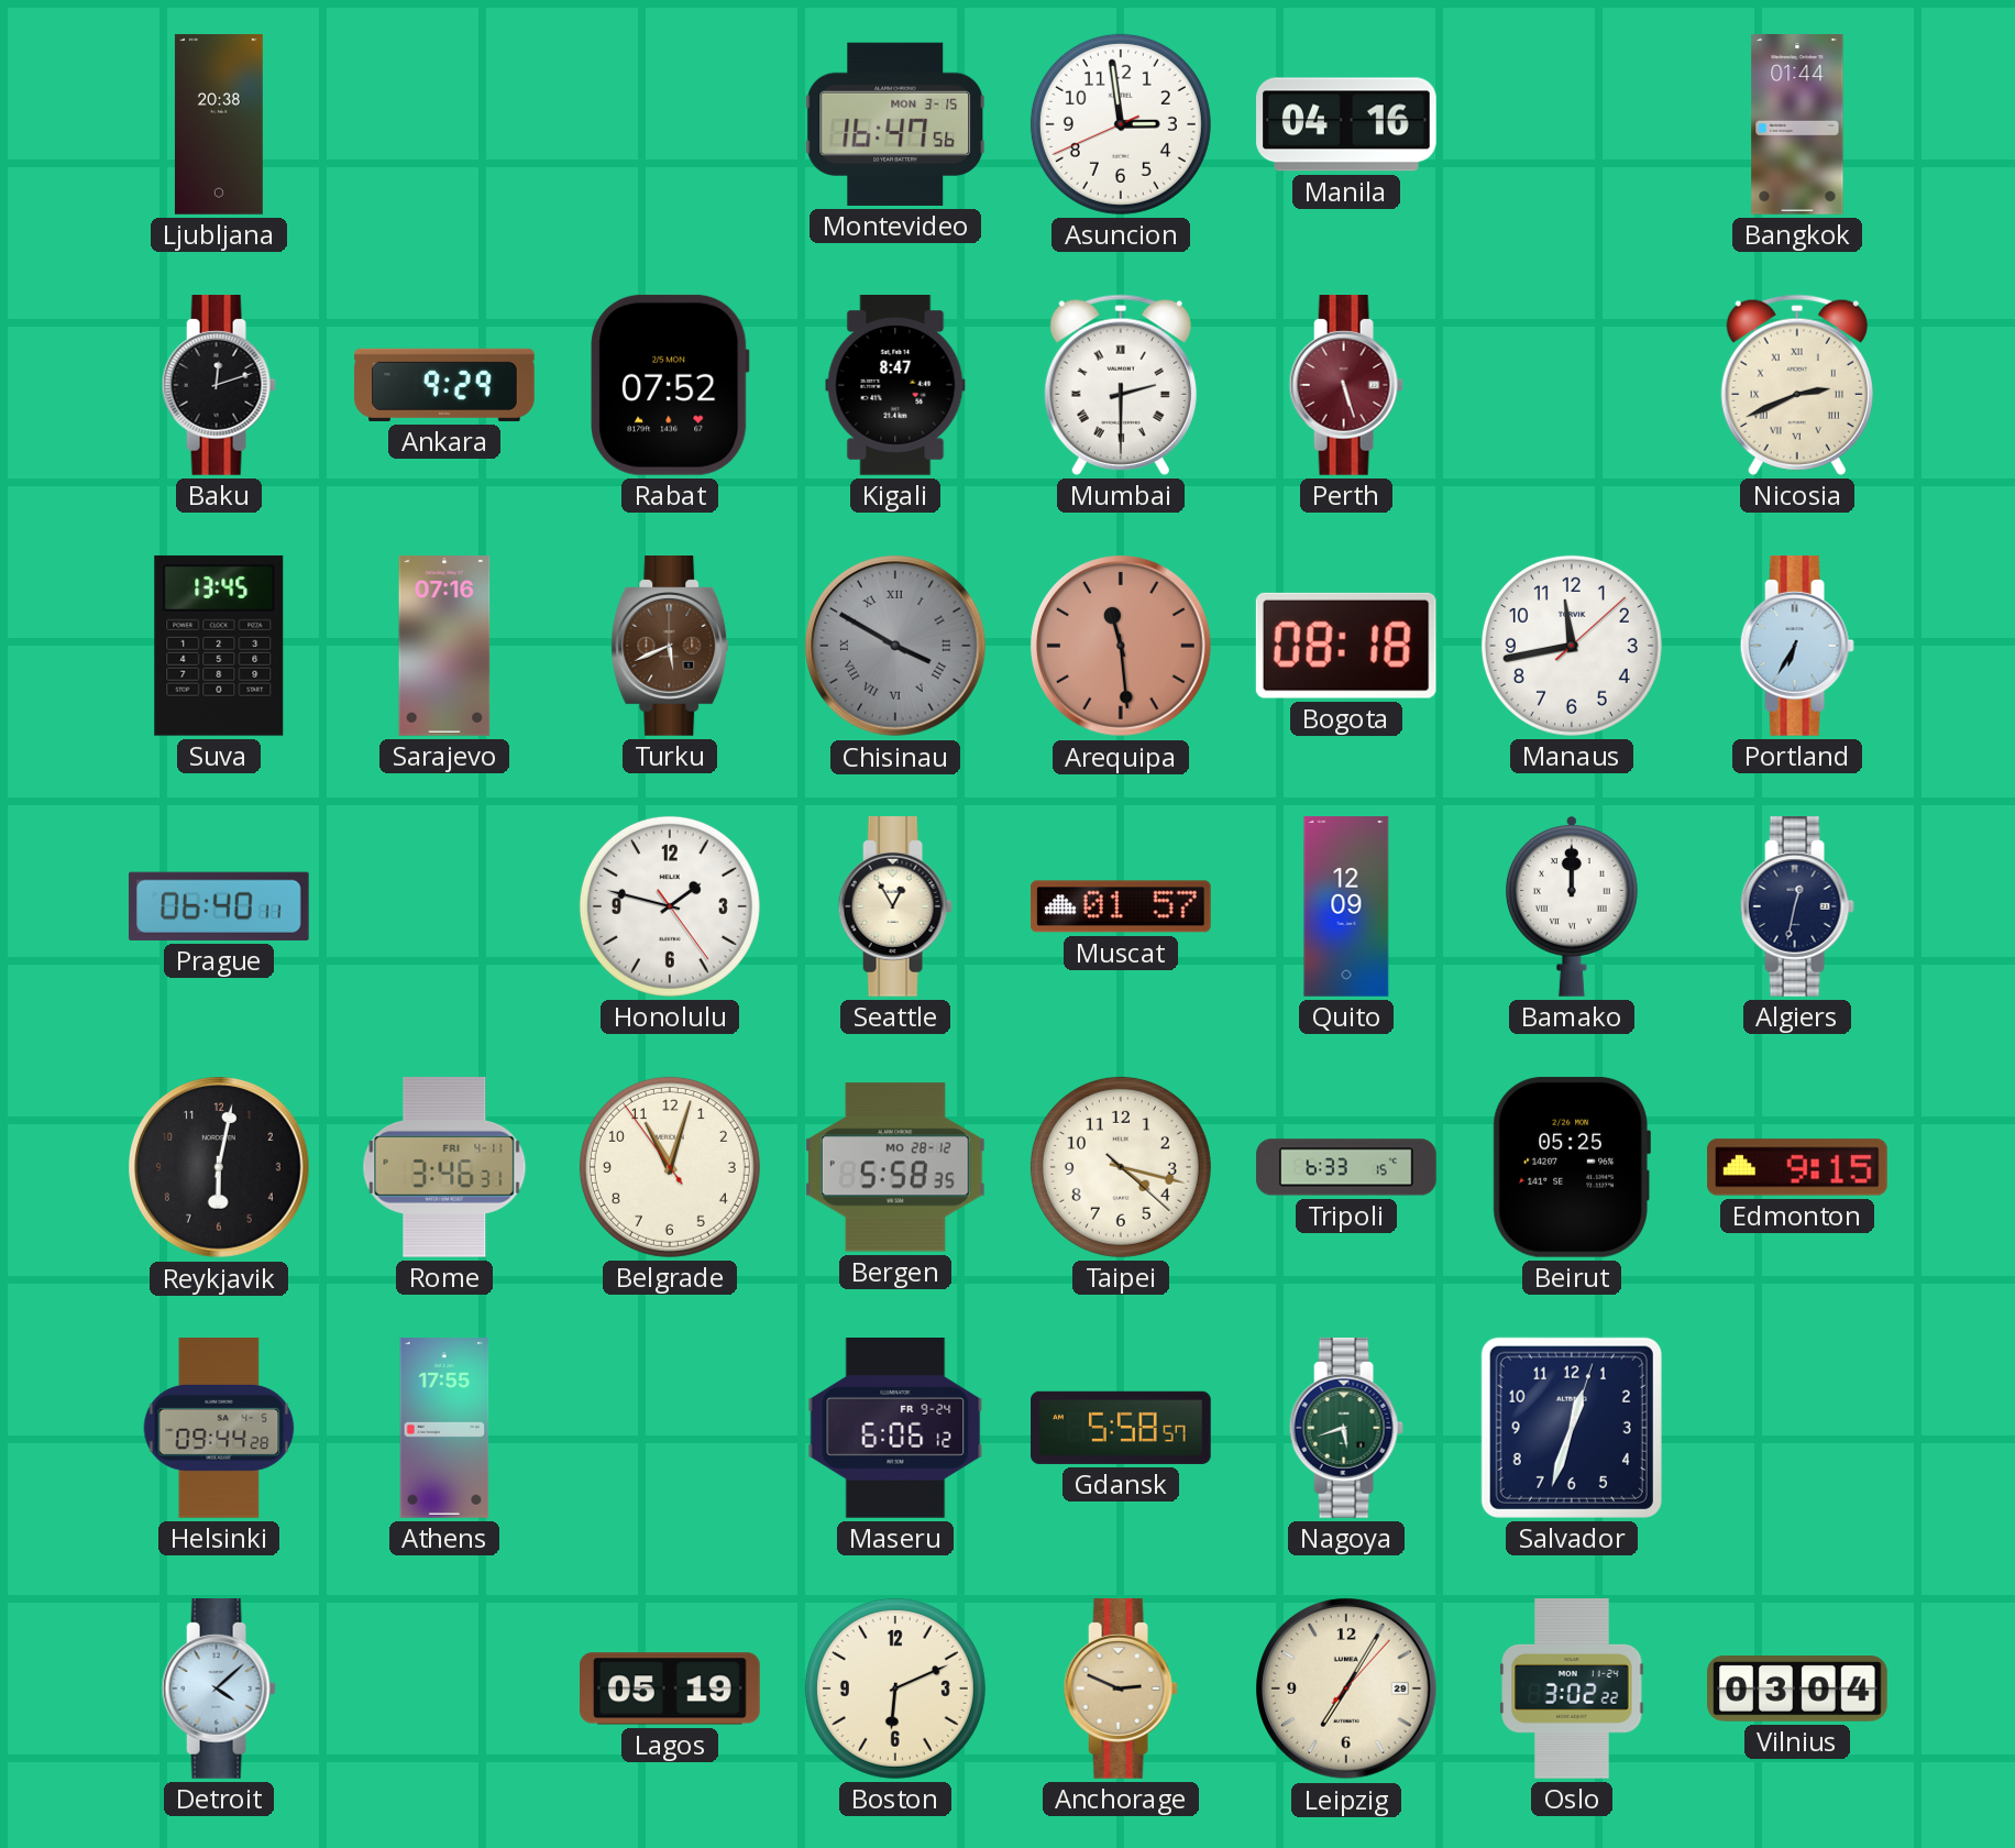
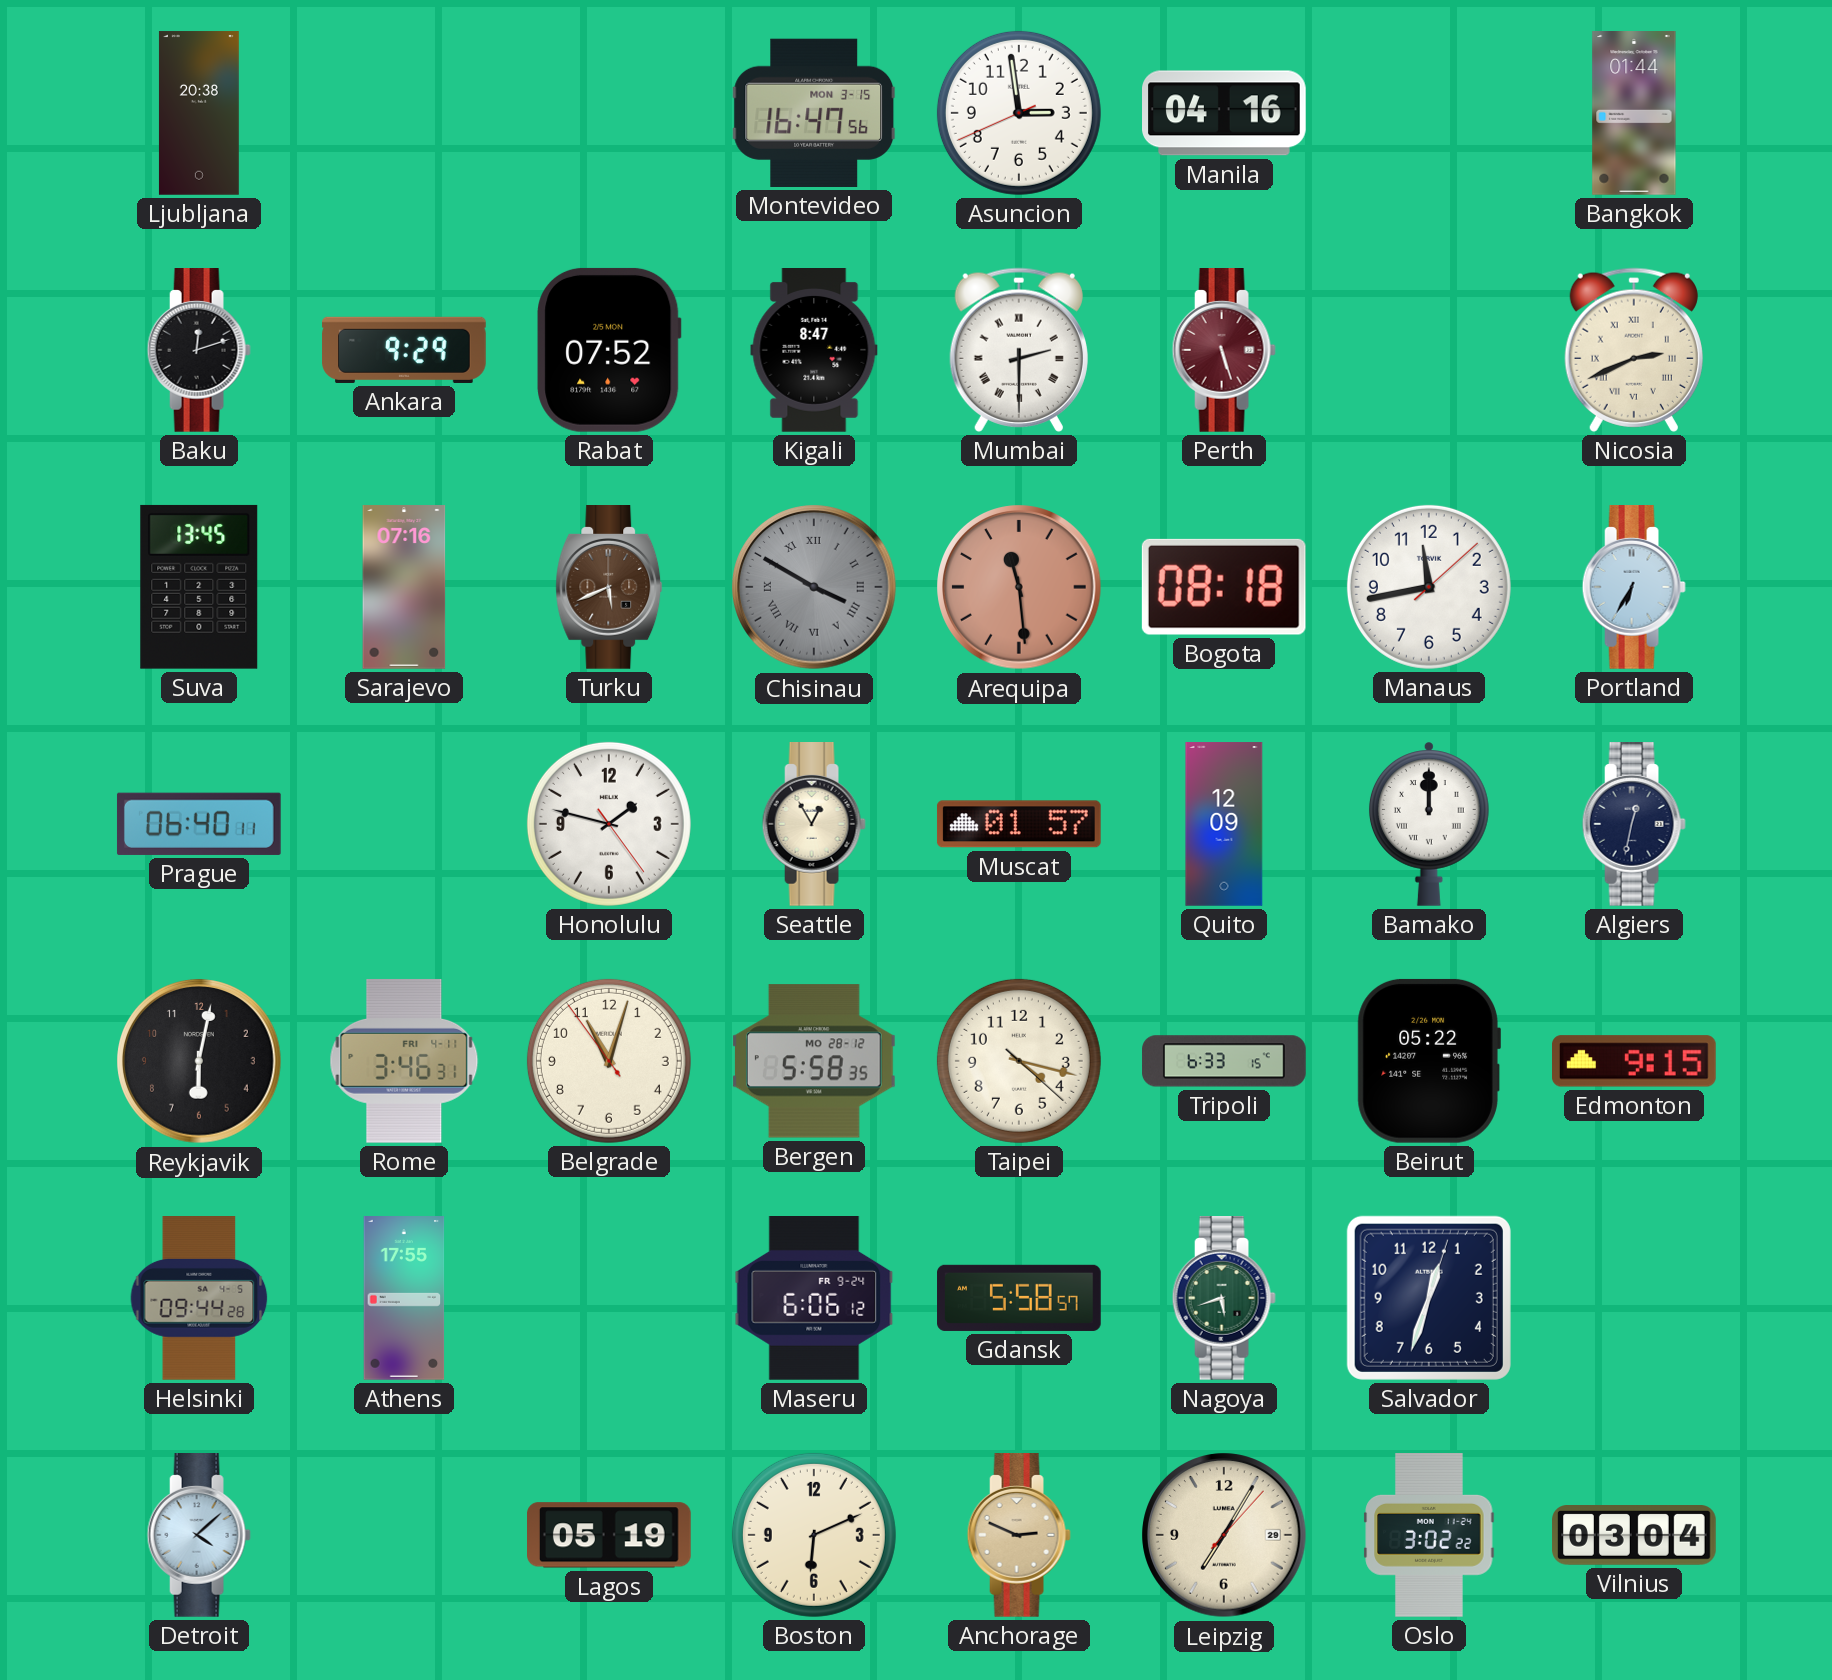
Beirut: 05:25 -> 05:22
